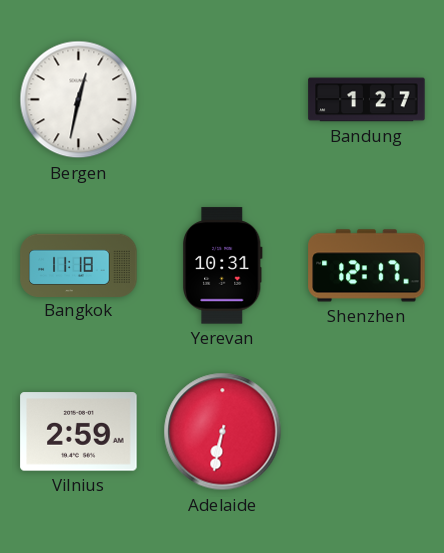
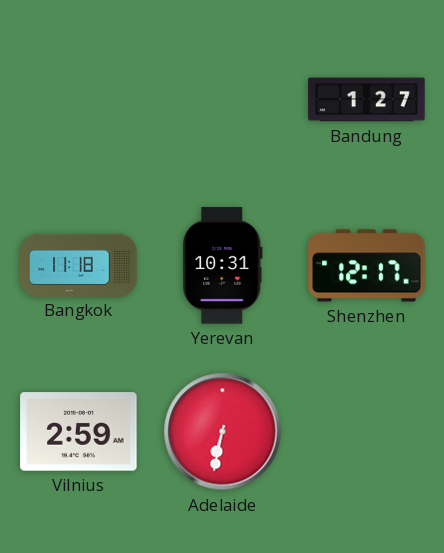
Bergen: 12:32 -> none
